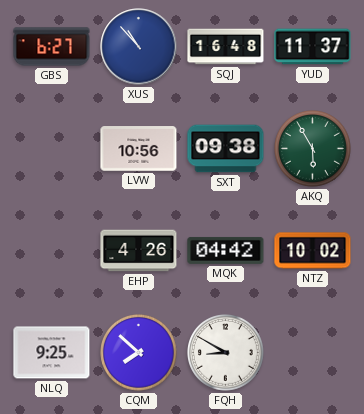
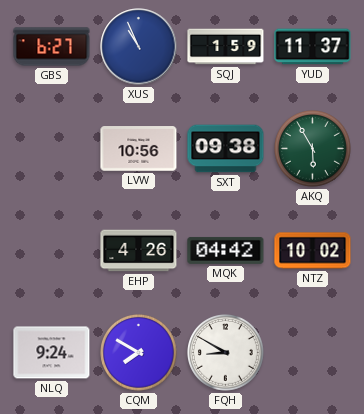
XUS: 10:53 -> 10:56
SQJ: 16:48 -> 1:59
NLQ: 9:25 -> 9:24
CQM: 7:52 -> 7:50
